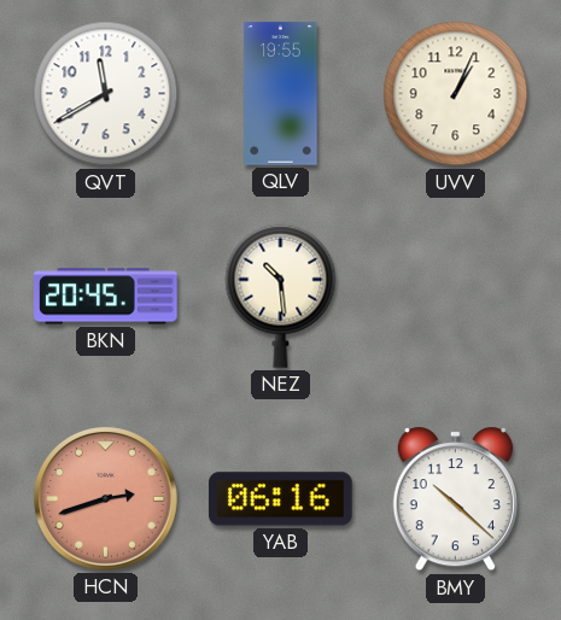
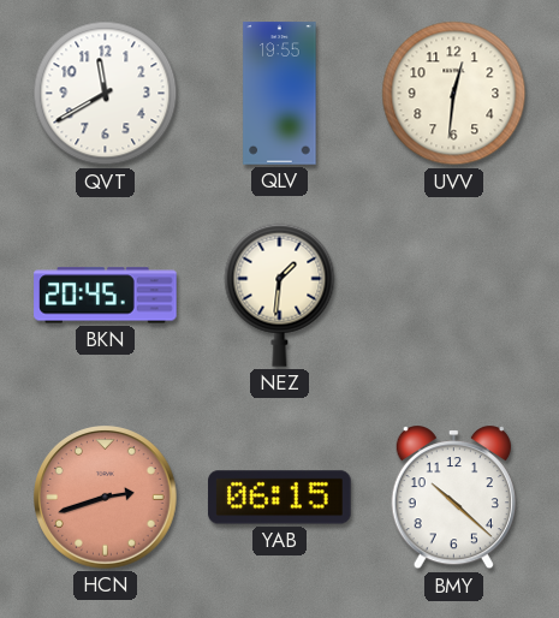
UVV: 1:04 -> 12:31
NEZ: 10:29 -> 1:31
YAB: 06:16 -> 06:15
